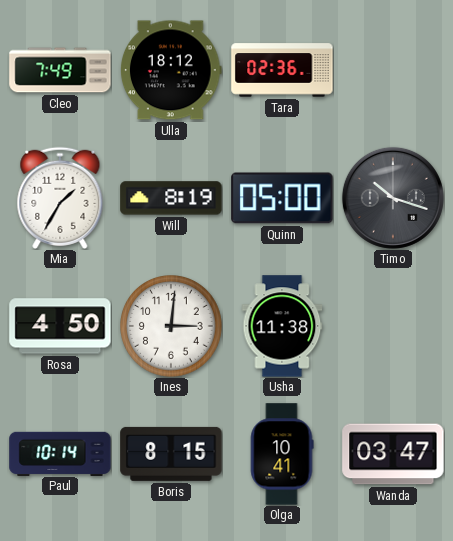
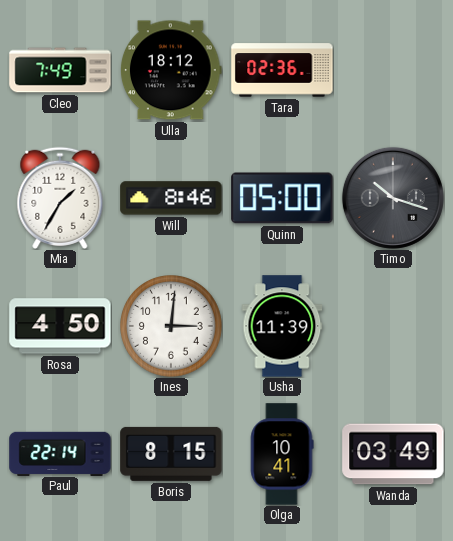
Will: 8:19 -> 8:46
Usha: 11:38 -> 11:39
Paul: 10:14 -> 22:14
Wanda: 03:47 -> 03:49
